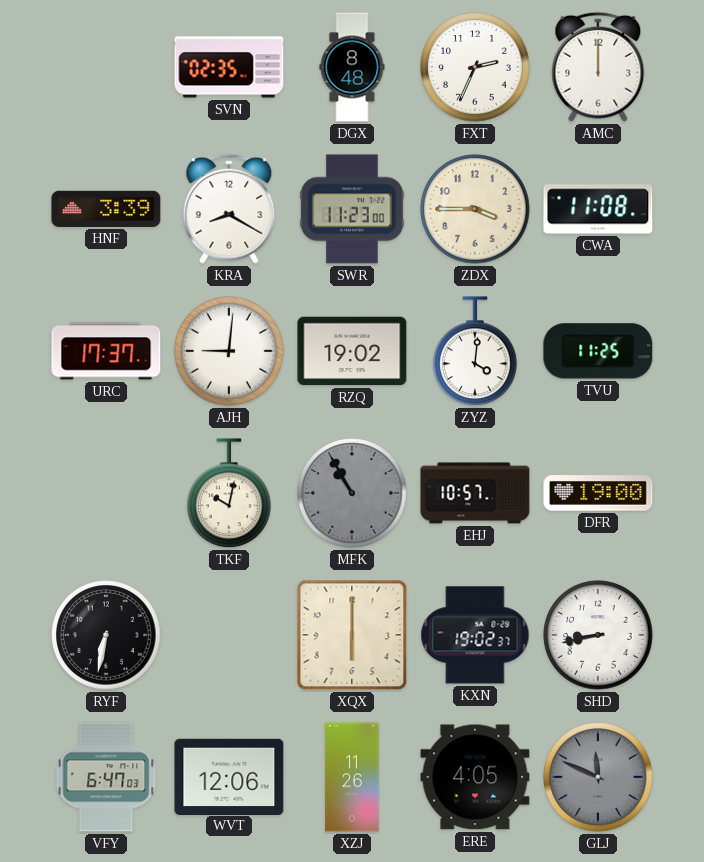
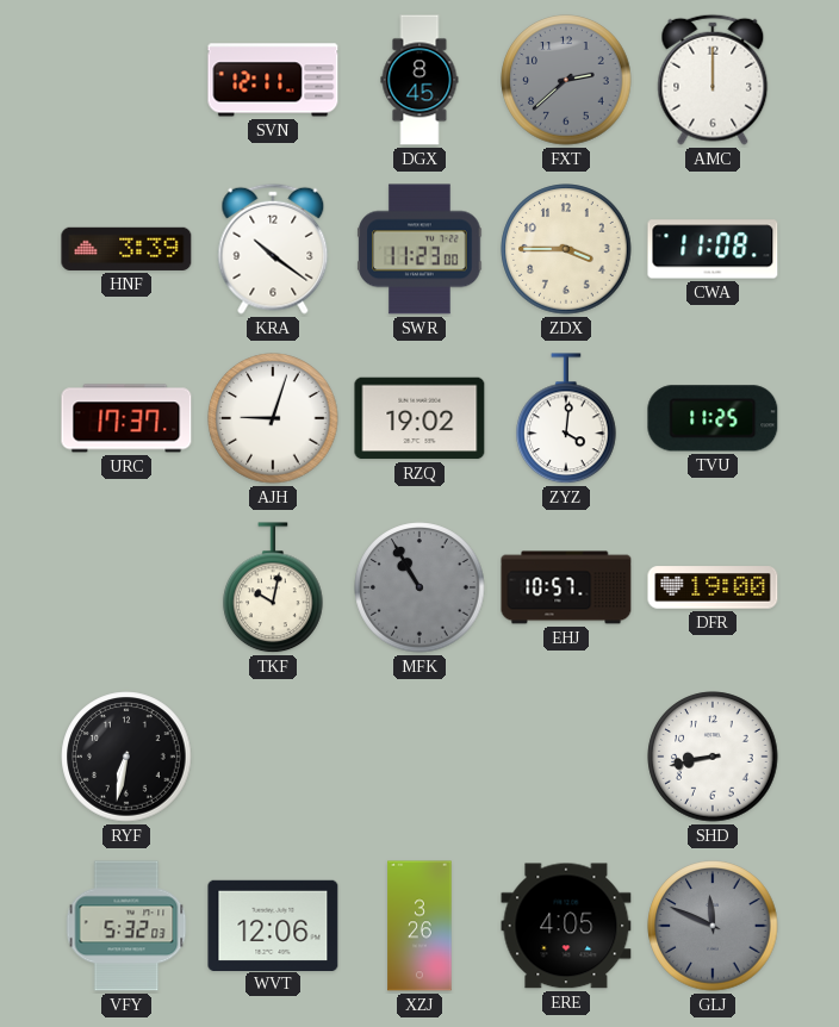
SVN: 02:35 -> 12:11
DGX: 8:48 -> 8:45
FXT: 2:34 -> 2:38
FXT dial: white -> grey
KRA: 8:20 -> 10:21
AJH: 9:01 -> 9:03
XQX: 6:00 -> none
KXN: 19:02 -> none
VFY: 6:47 -> 5:32
XZJ: 11:26 -> 3:26
